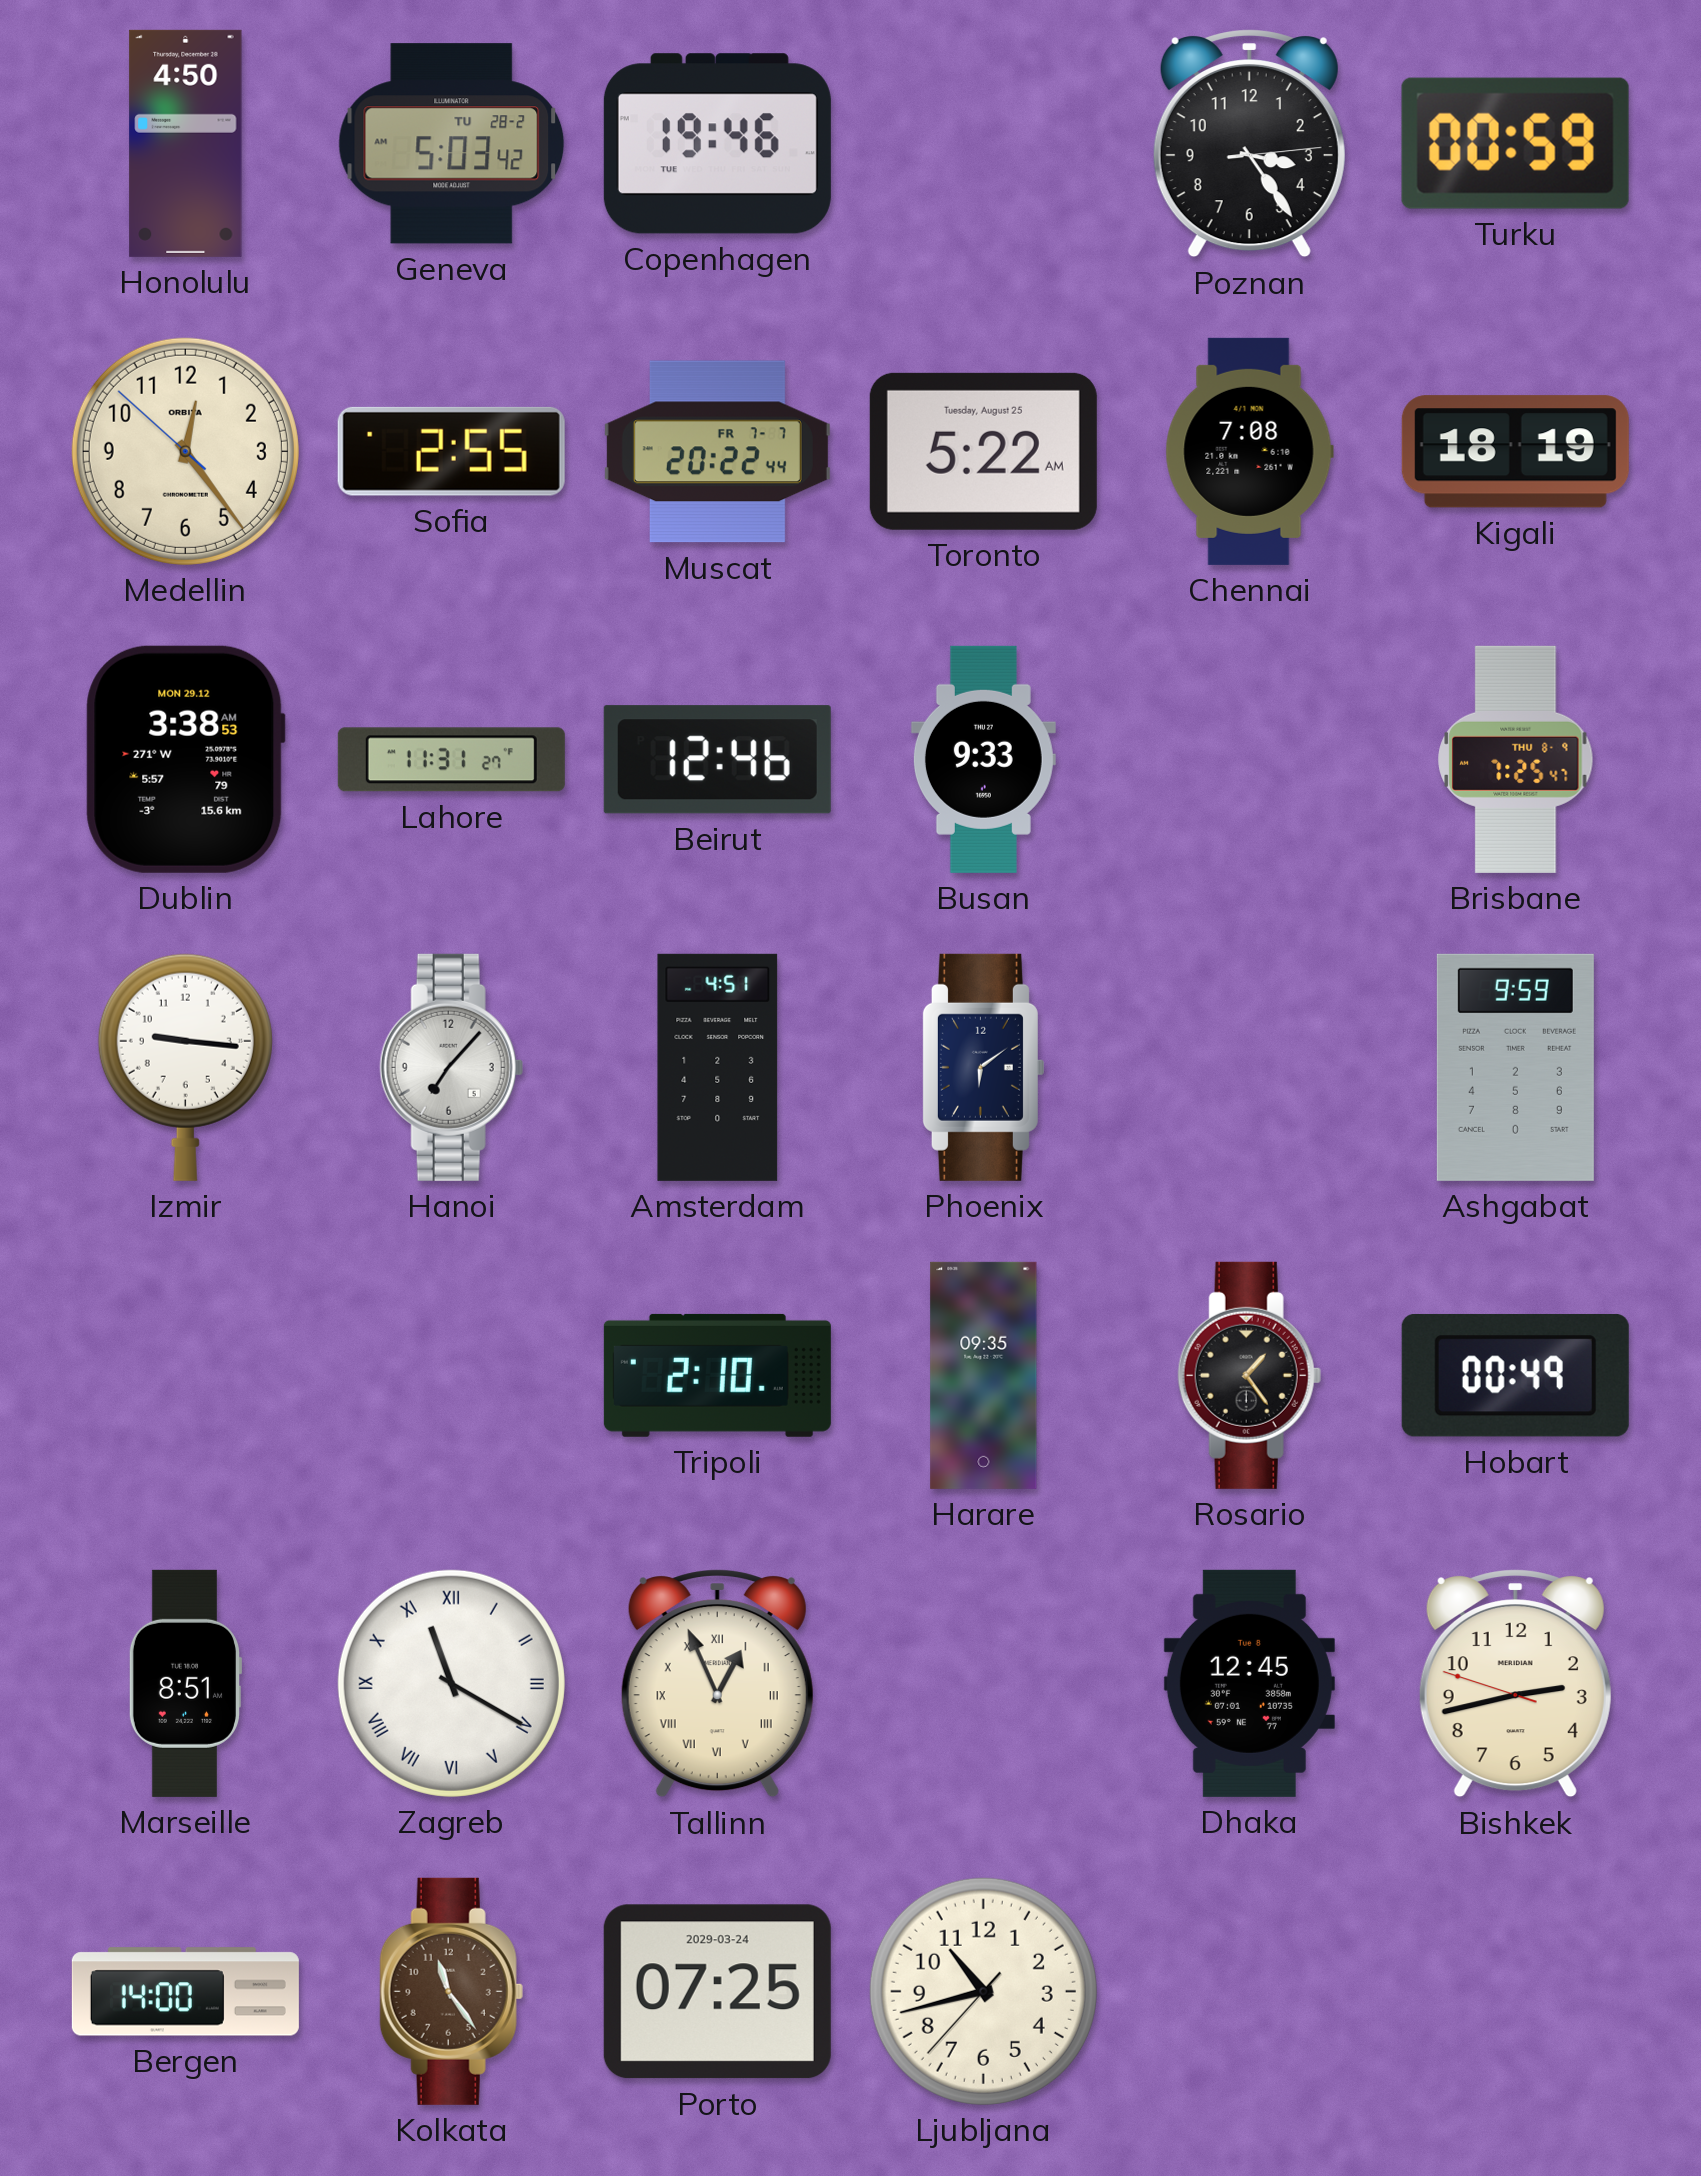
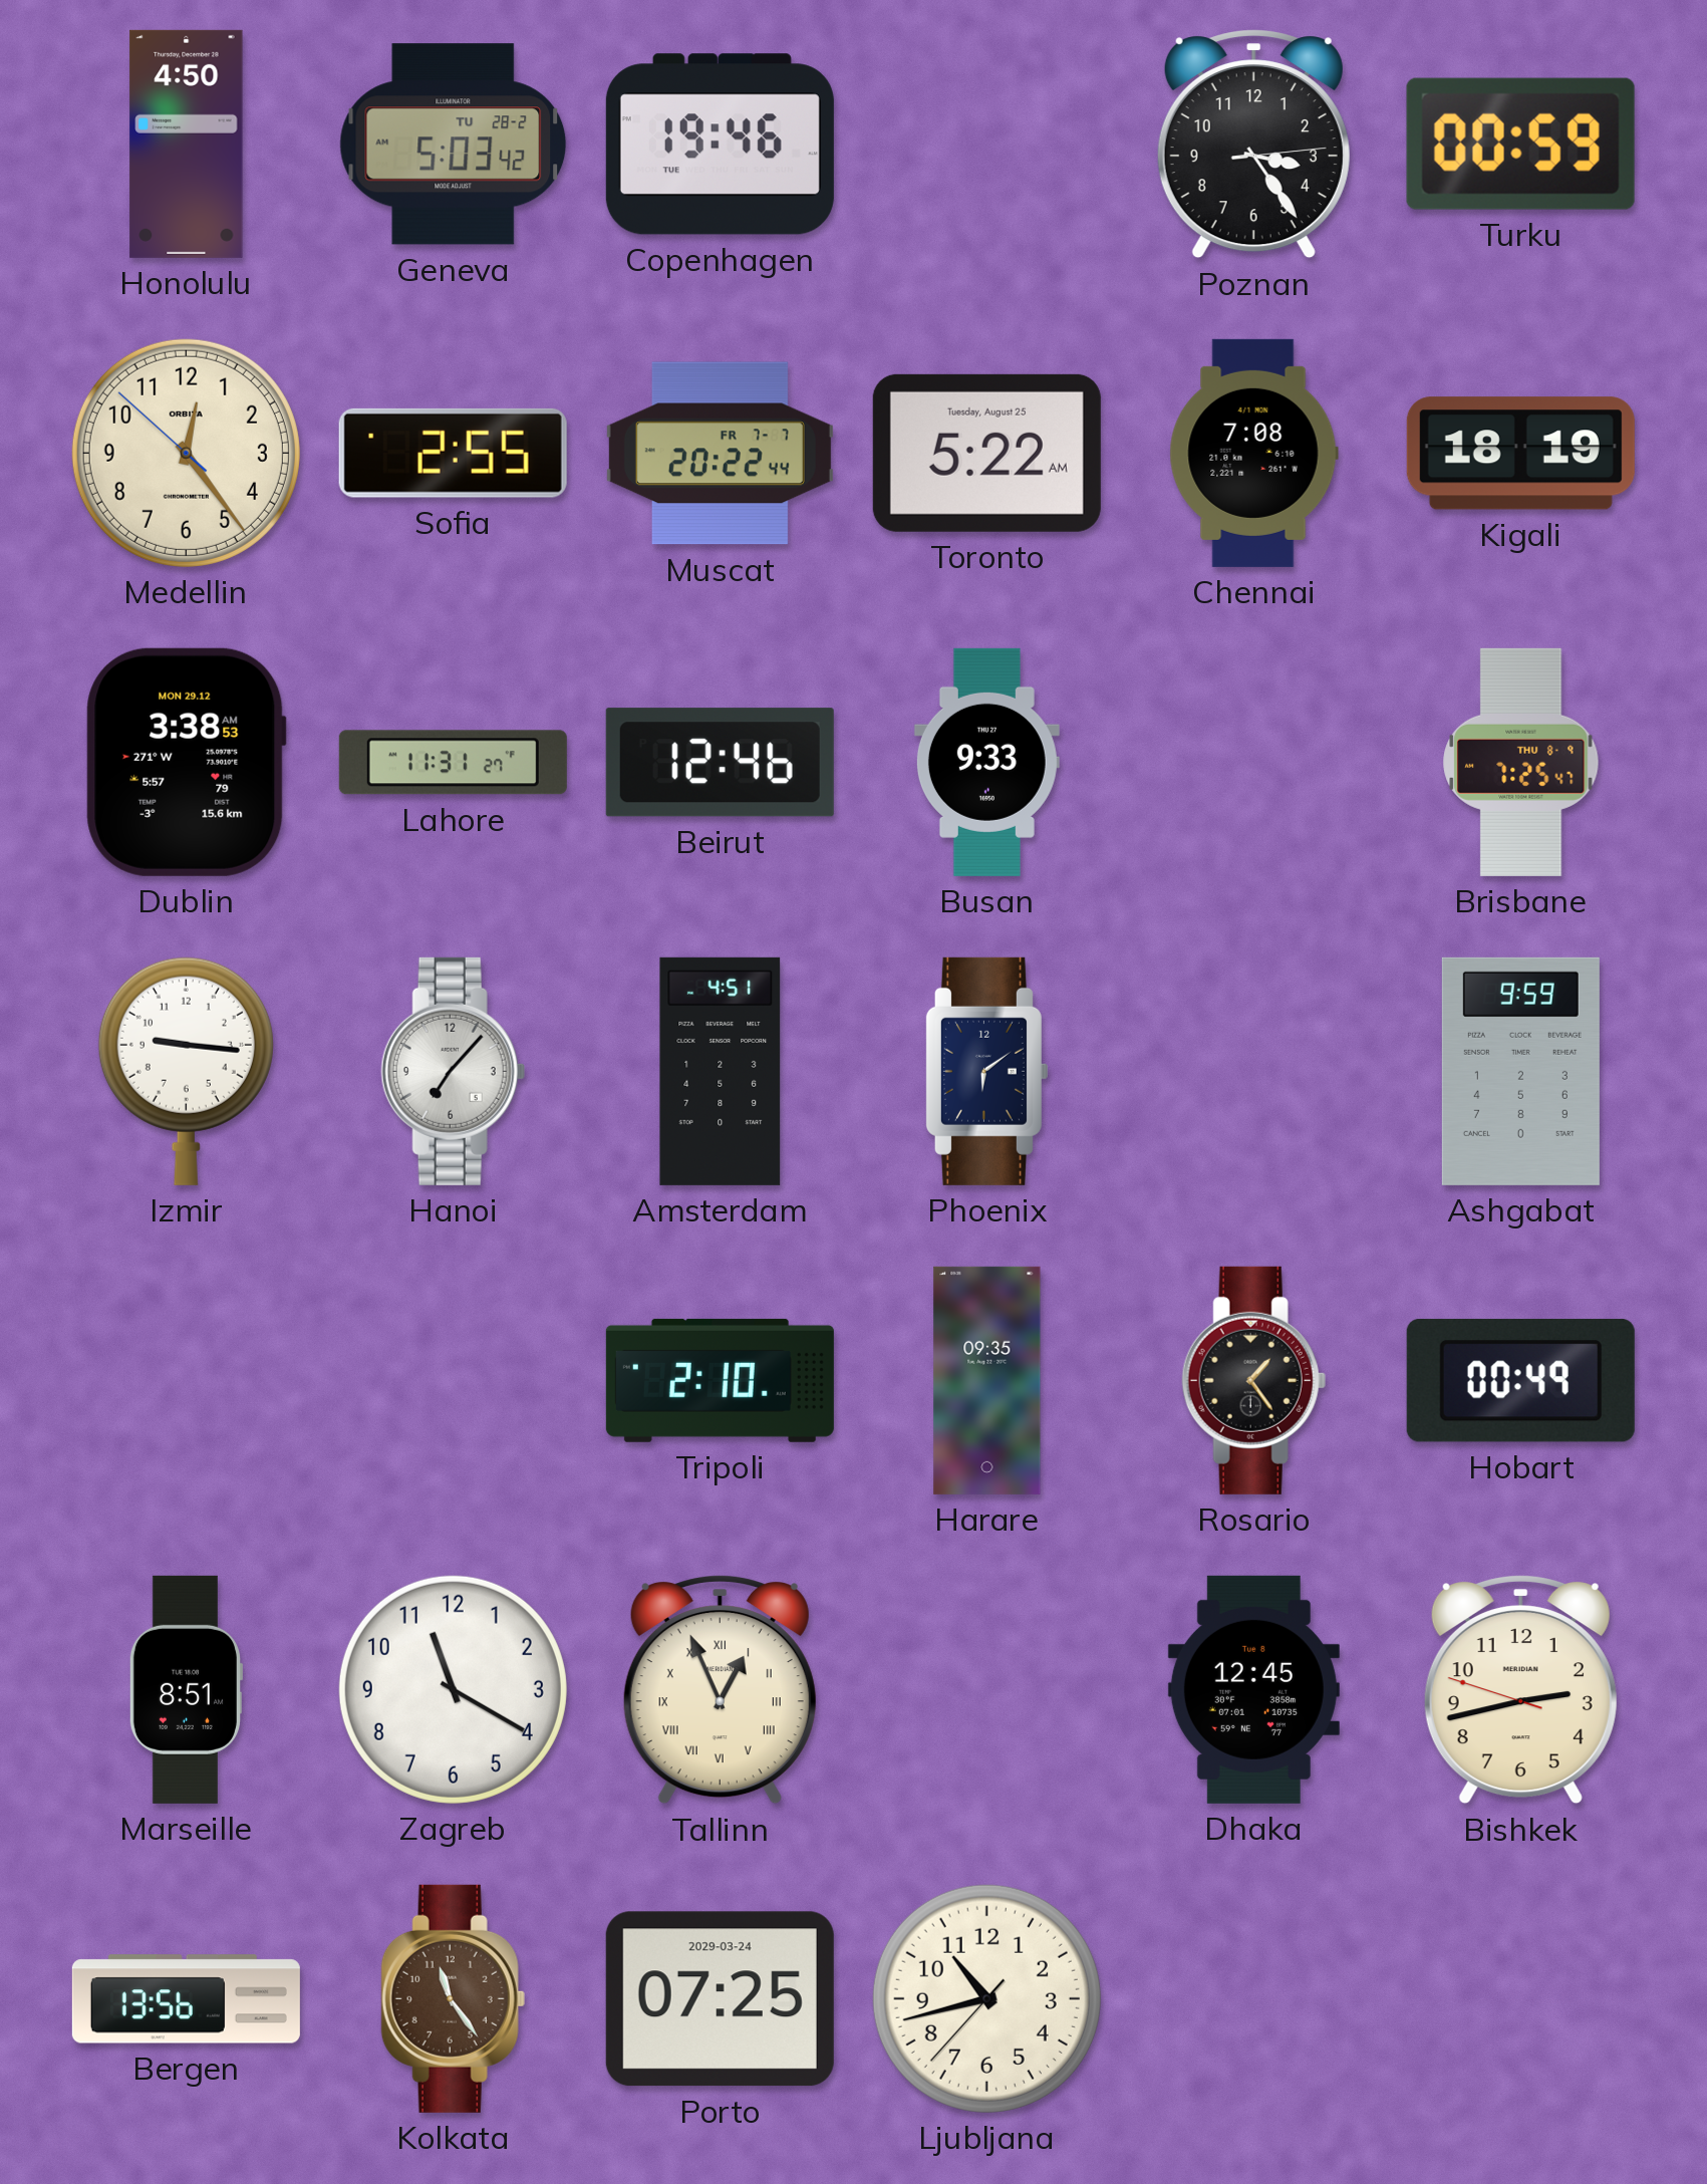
Zagreb numerals: Roman -> Arabic
Bergen: 14:00 -> 13:56
